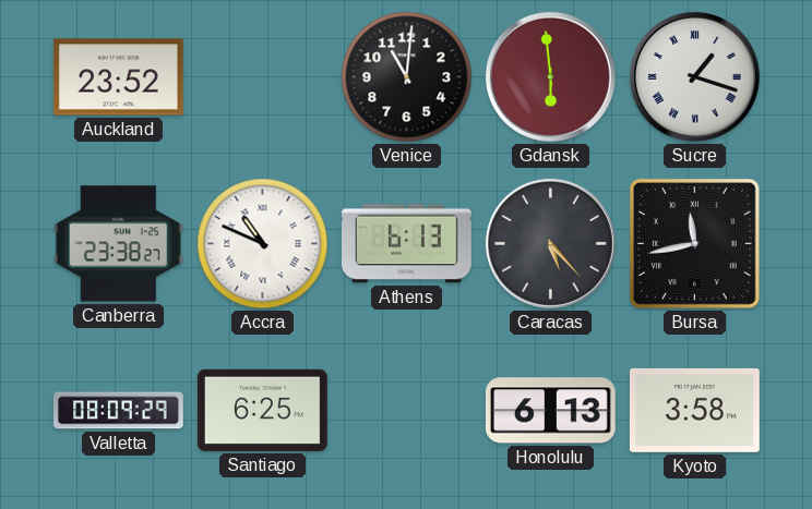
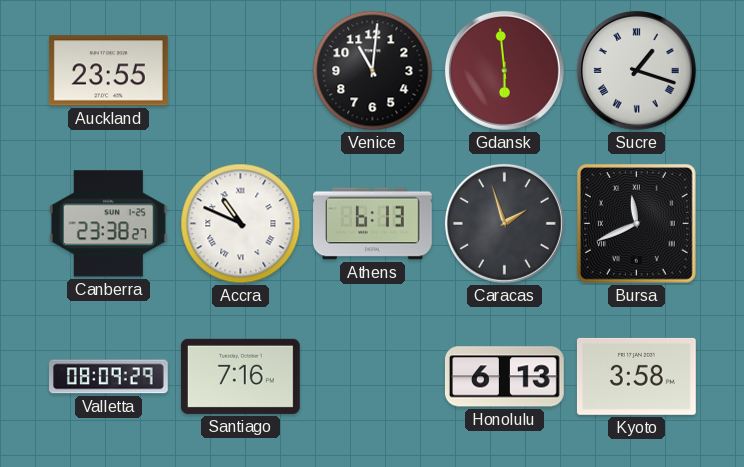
Auckland: 23:52 -> 23:55
Caracas: 5:23 -> 1:57
Bursa: 11:43 -> 11:41
Santiago: 6:25 -> 7:16
